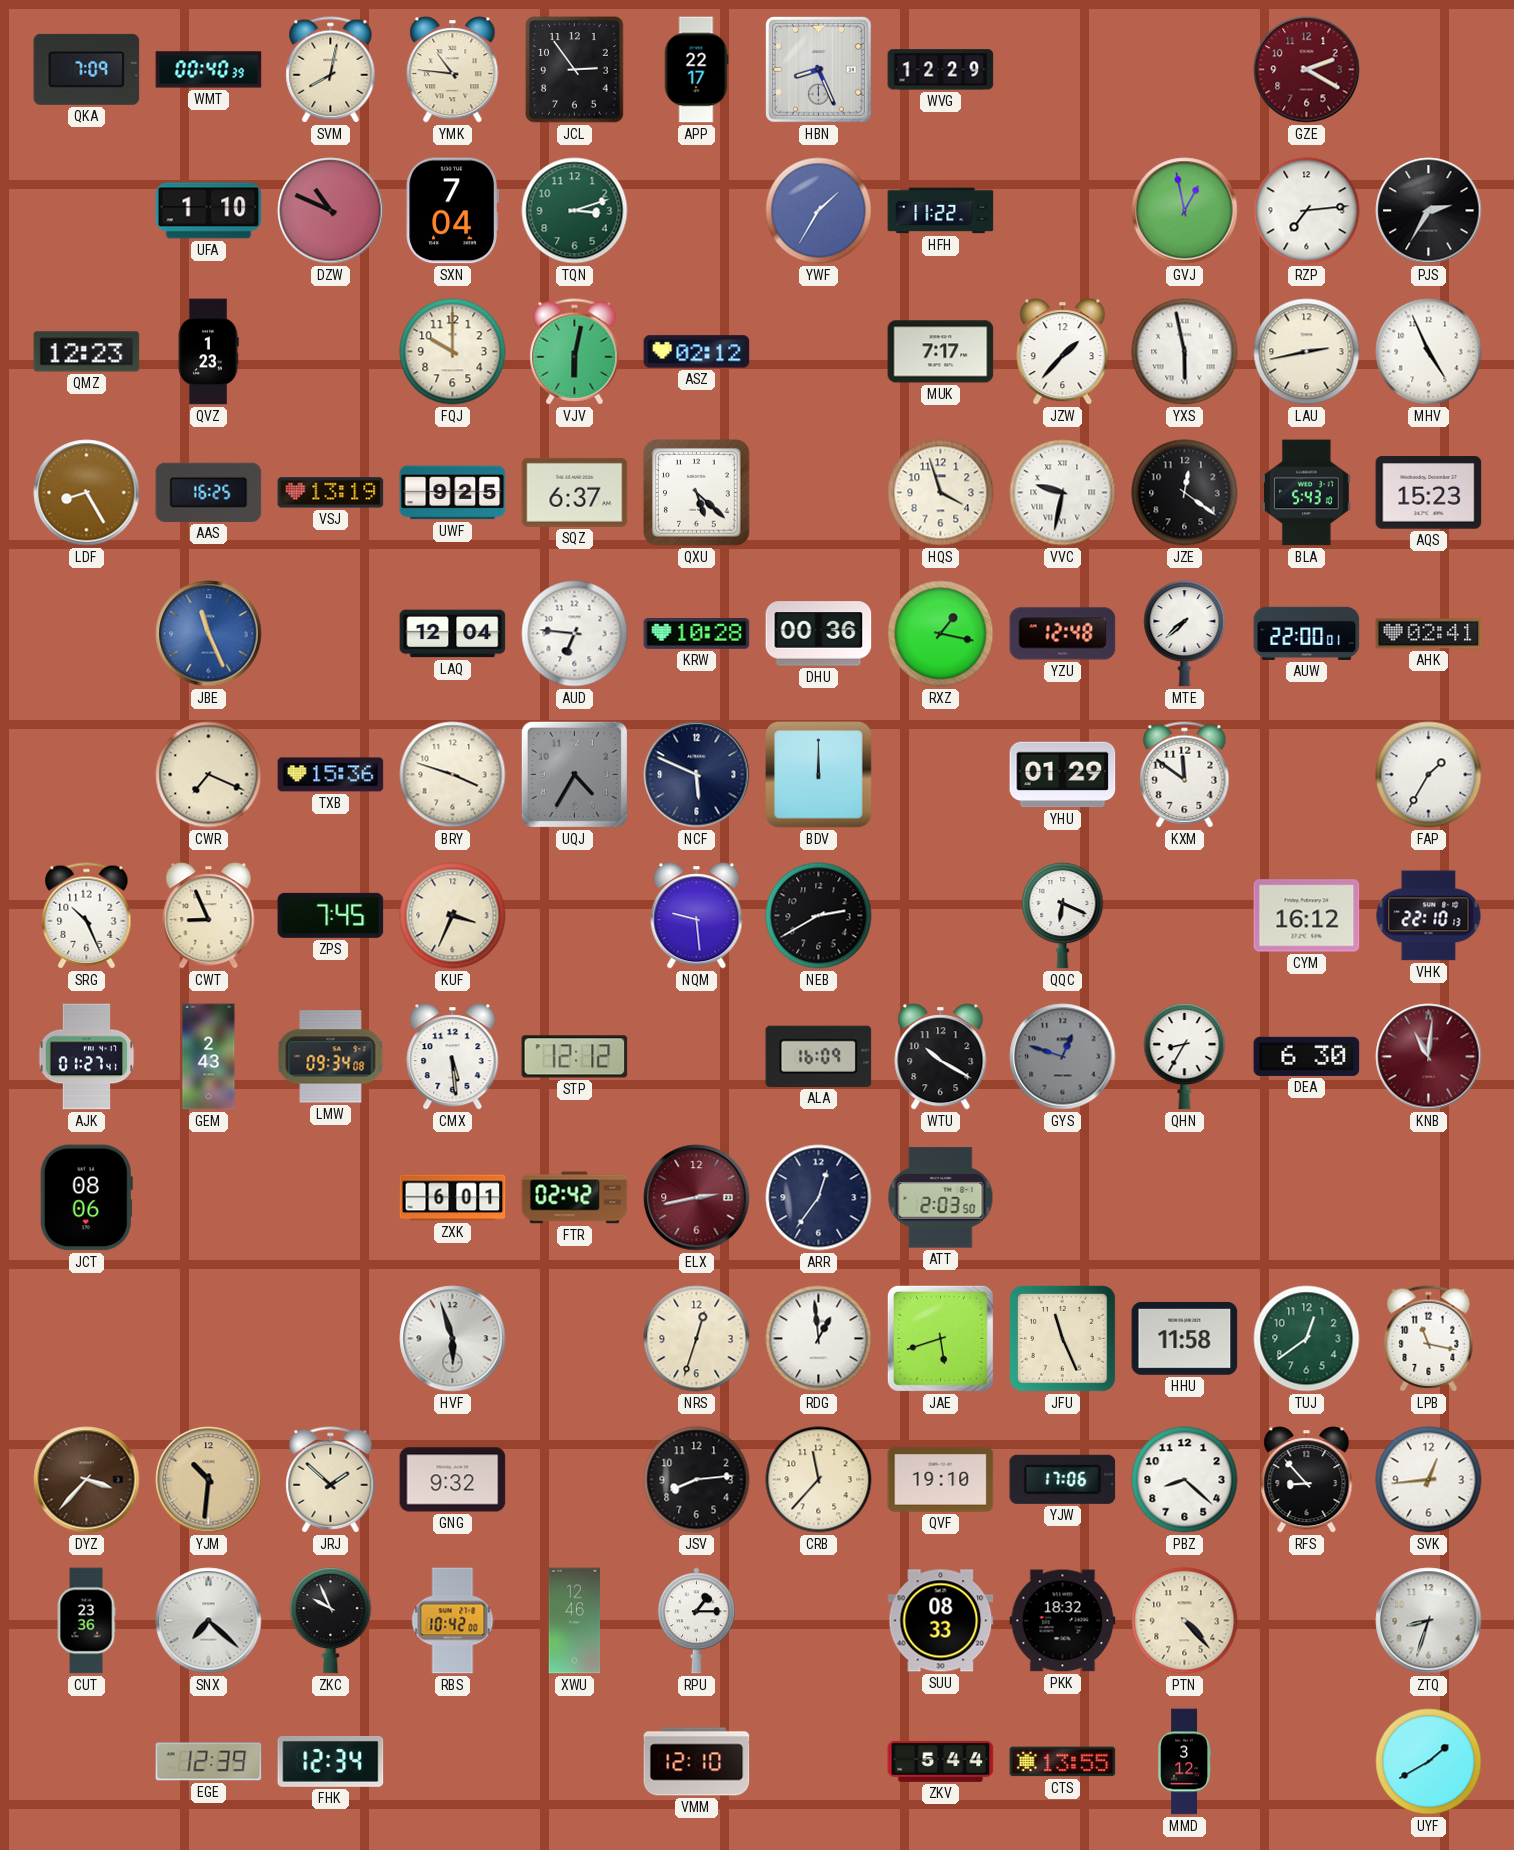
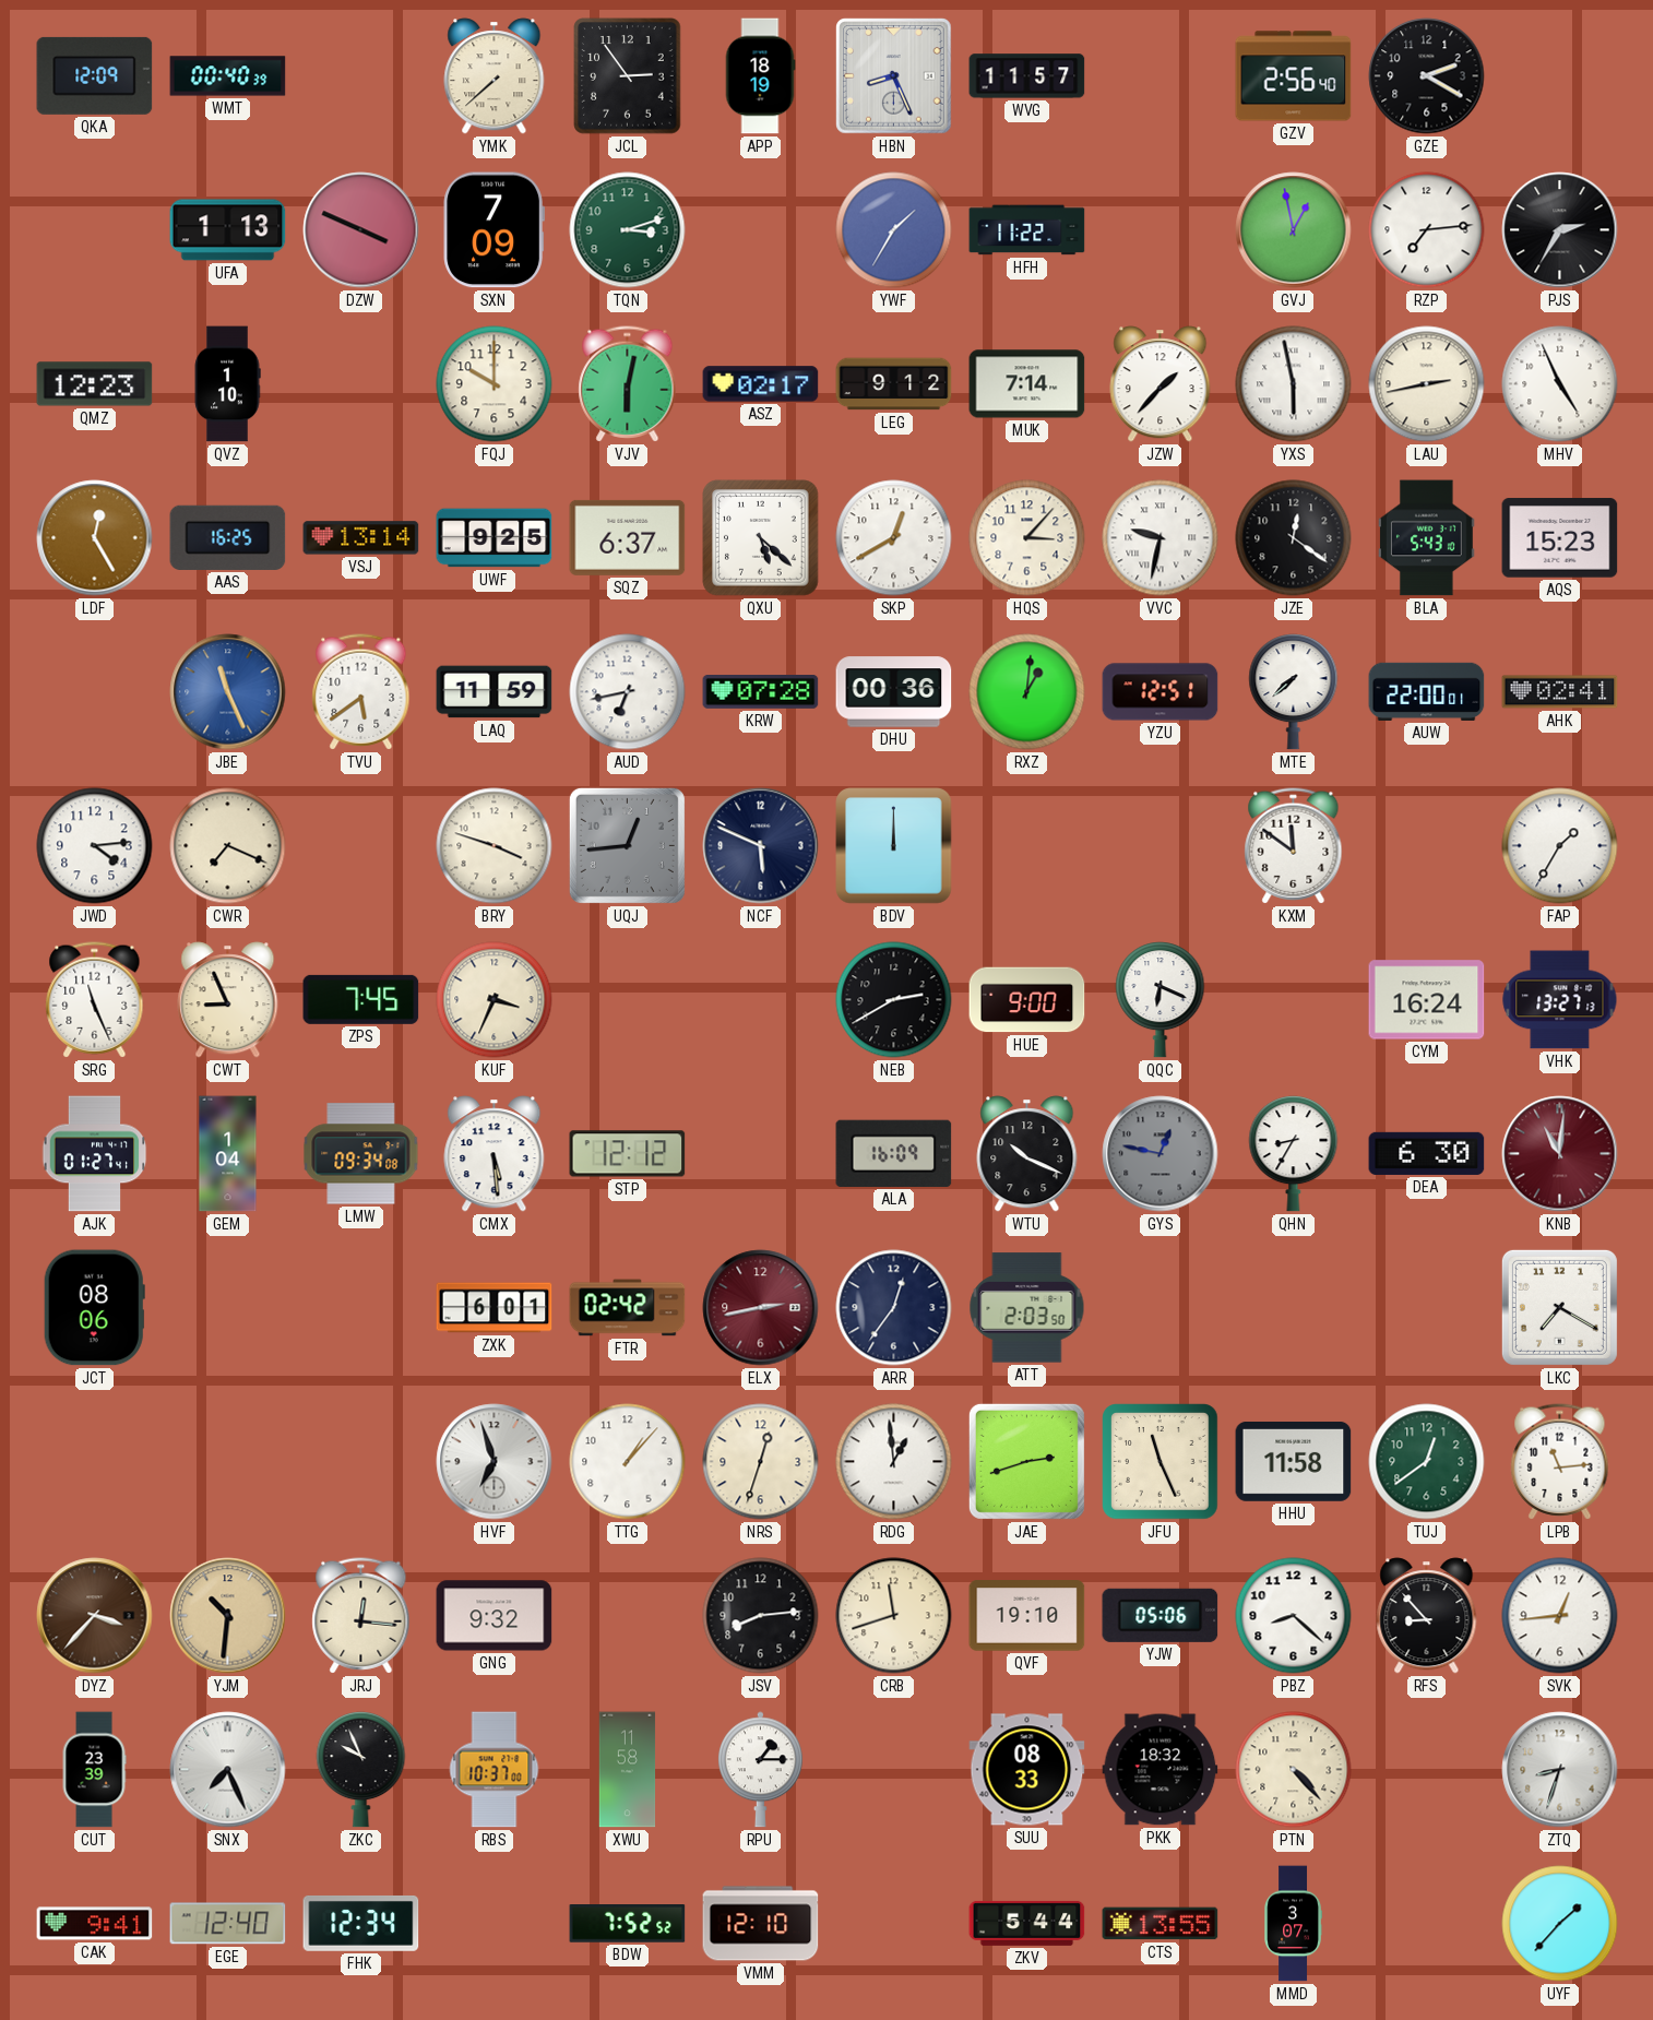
QKA: 7:09 -> 12:09
SVM: 8:02 -> none
YMK: 10:46 -> 7:38
APP: 22:17 -> 18:19
WVG: 12:29 -> 11:57
GZV: none -> 2:56
GZE dial: burgundy -> black
UFA: 1:10 -> 1:13
DZW: 10:49 -> 3:49
SXN: 7:04 -> 7:09
QVZ: 1:23 -> 1:10
ASZ: 02:12 -> 02:17
LEG: none -> 9:12
MUK: 7:17 -> 7:14
LDF: 8:25 -> 12:25
VSJ: 13:19 -> 13:14
SKP: none -> 12:40
HQS: 3:57 -> 3:07
TVU: none -> 5:39
LAQ: 12:04 -> 11:59
AUD: 6:46 -> 6:43
KRW: 10:28 -> 07:28
RXZ: 1:17 -> 1:01
YZU: 12:48 -> 12:51
JWD: none -> 4:14
TXB: 15:36 -> none
UQJ: 4:35 -> 12:44
YHU: 01:29 -> none
SRG: 10:26 -> 11:26
NQM: 9:29 -> none
HUE: none -> 9:00
CYM: 16:12 -> 16:24
VHK: 22:10 -> 13:27
GEM: 2:43 -> 1:04
WTU: 10:20 -> 10:19
GYS: 12:48 -> 12:47
LKC: none -> 7:20
HVF: 5:57 -> 6:57
TTG: none -> 1:07
JAE: 5:42 -> 2:42
LPB: 11:17 -> 11:14
JRJ: 1:52 -> 12:16
CRB: 11:37 -> 11:42
YJW: 17:06 -> 05:06
CUT: 23:36 -> 23:39
SNX: 7:22 -> 7:26
RBS: 10:42 -> 10:37
XWU: 12:46 -> 11:58
CAK: none -> 9:41
EGE: 12:39 -> 12:40
BDW: none -> 7:52
MMD: 3:12 -> 3:07
UYF: 1:40 -> 1:37
